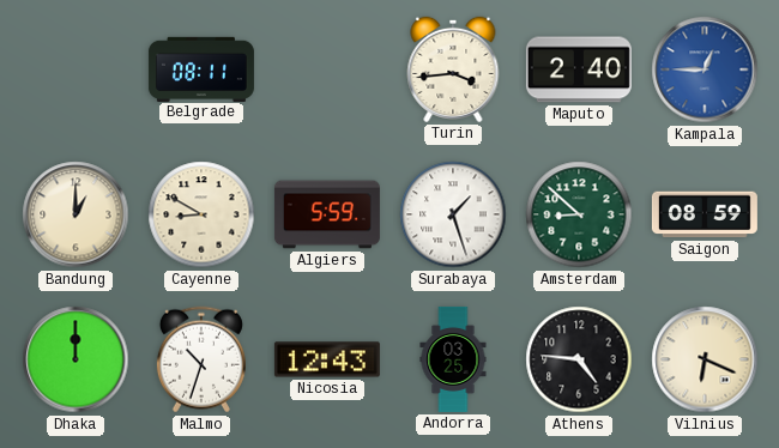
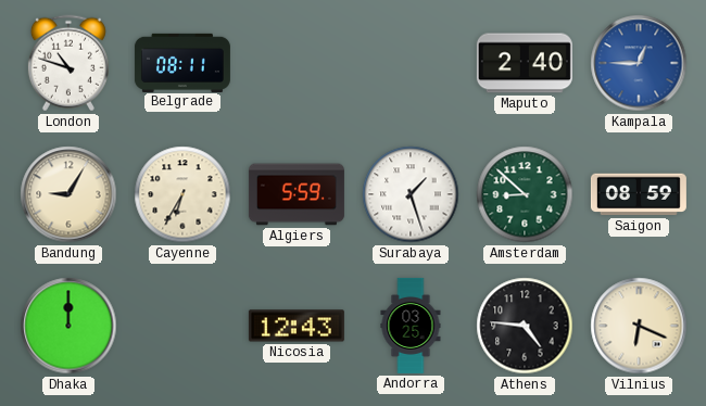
London: none -> 10:48
Turin: 3:44 -> none
Bandung: 1:00 -> 9:05
Cayenne: 8:50 -> 6:35
Malmo: 10:33 -> none
